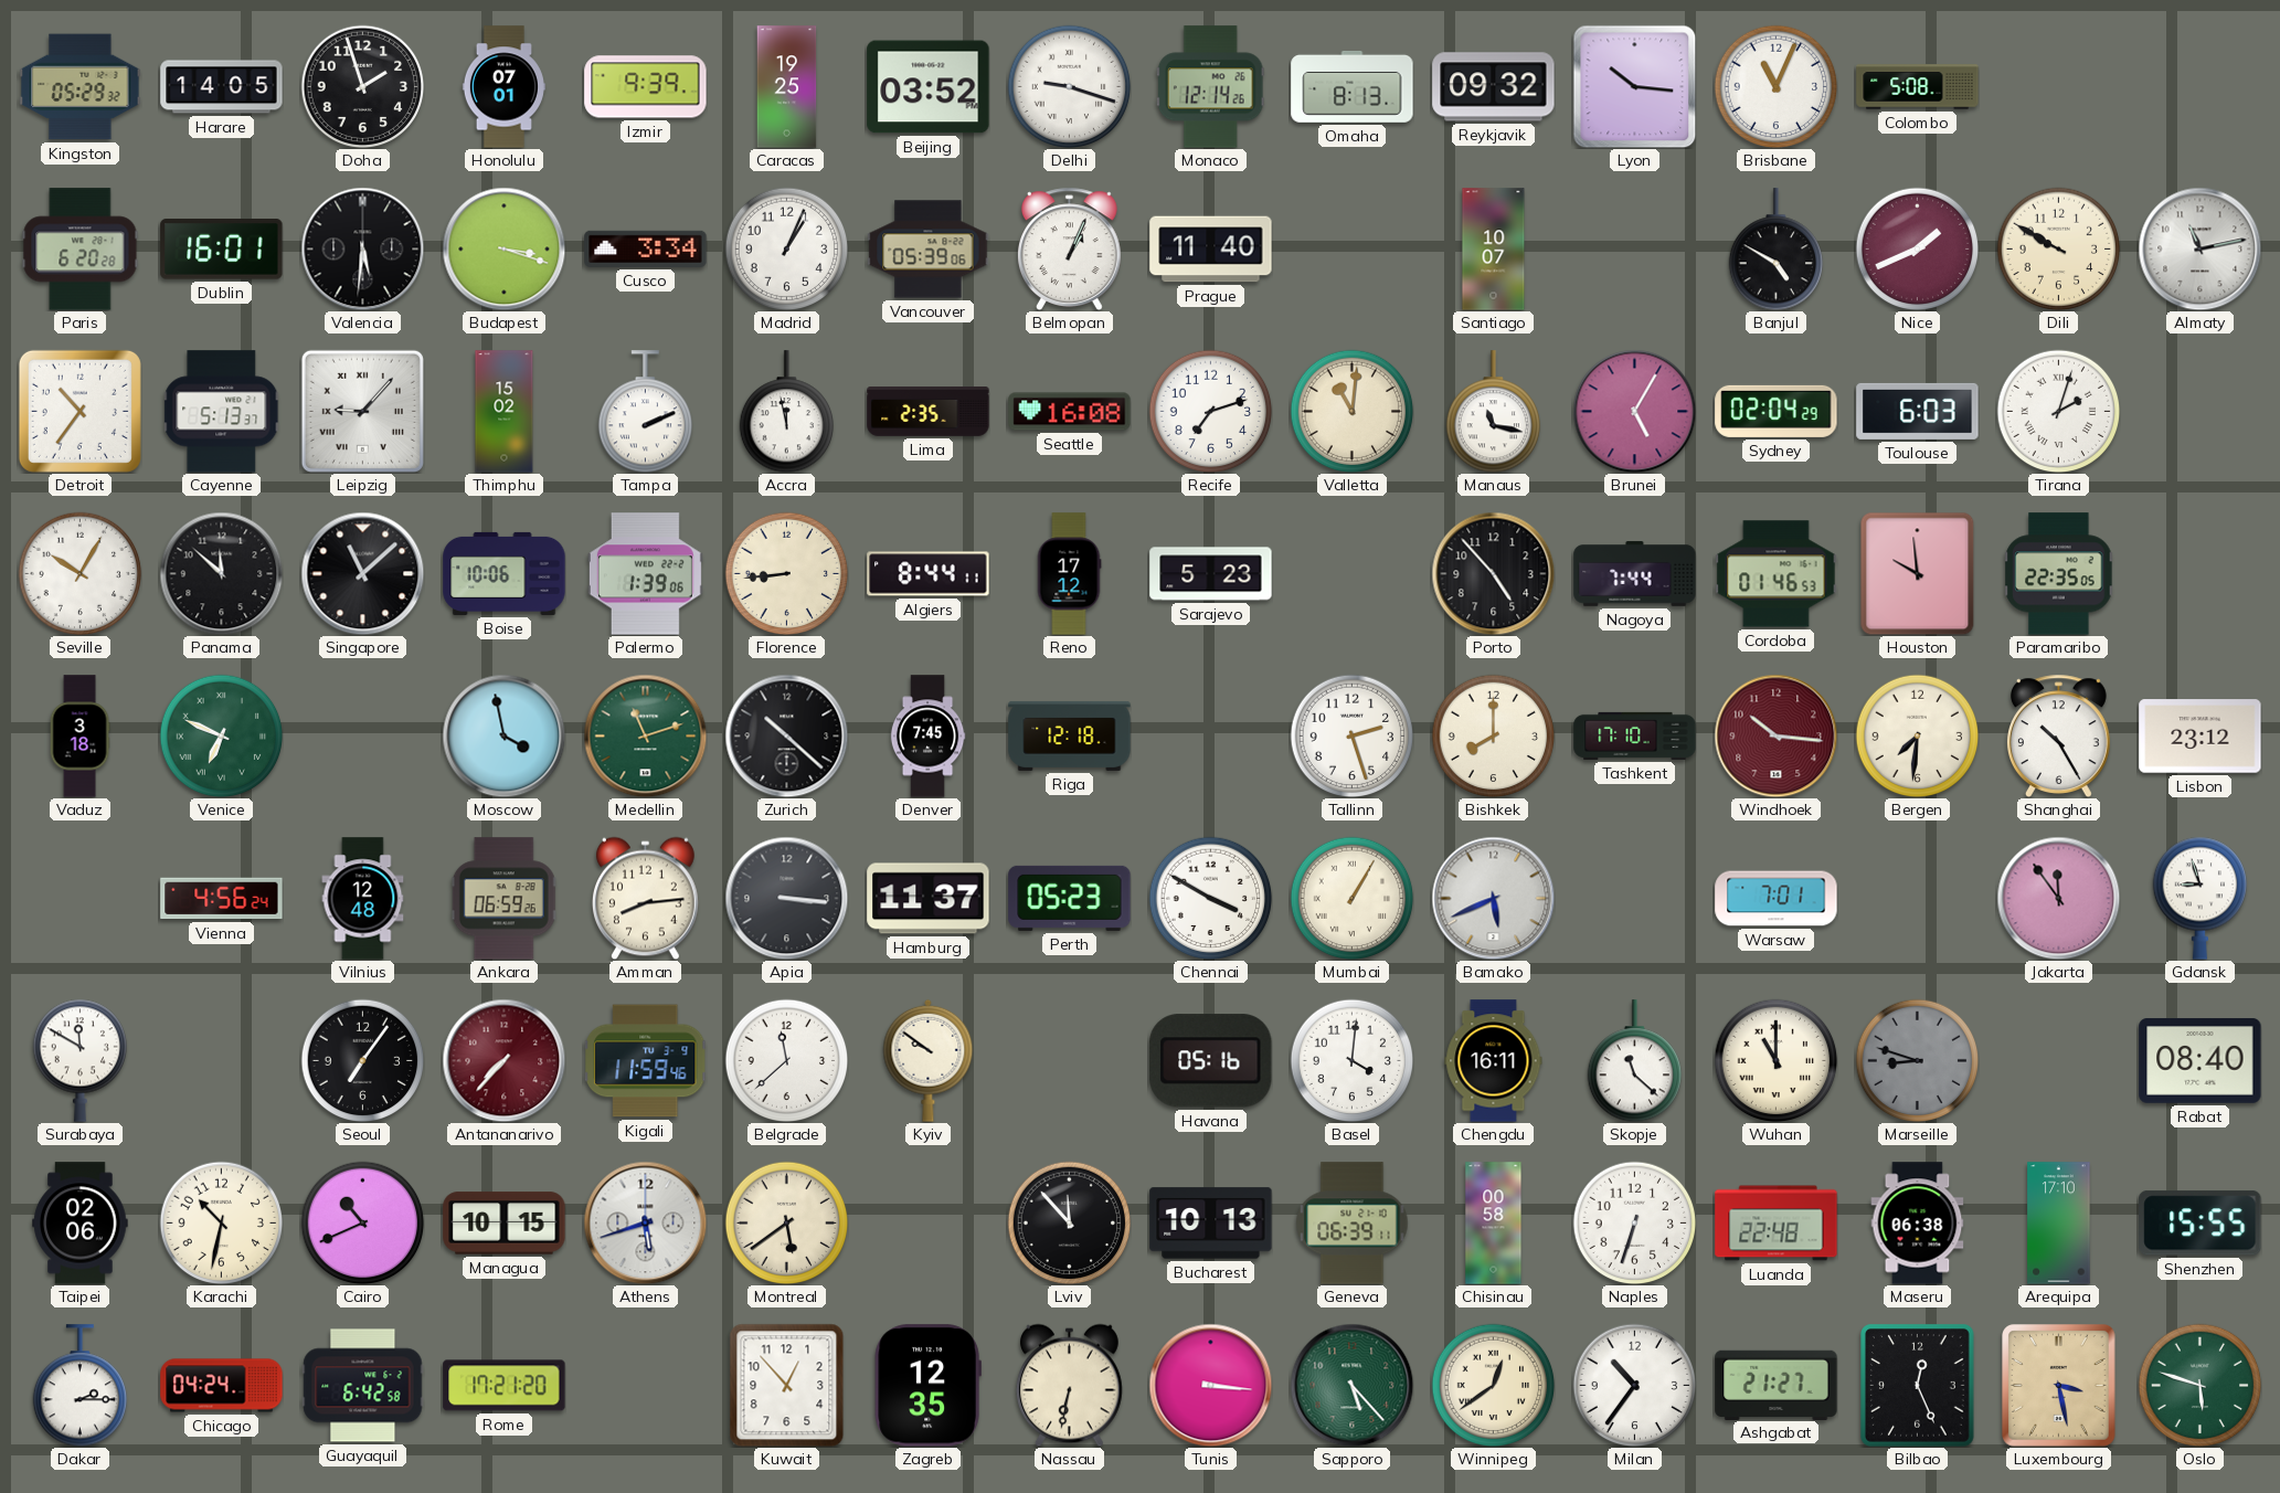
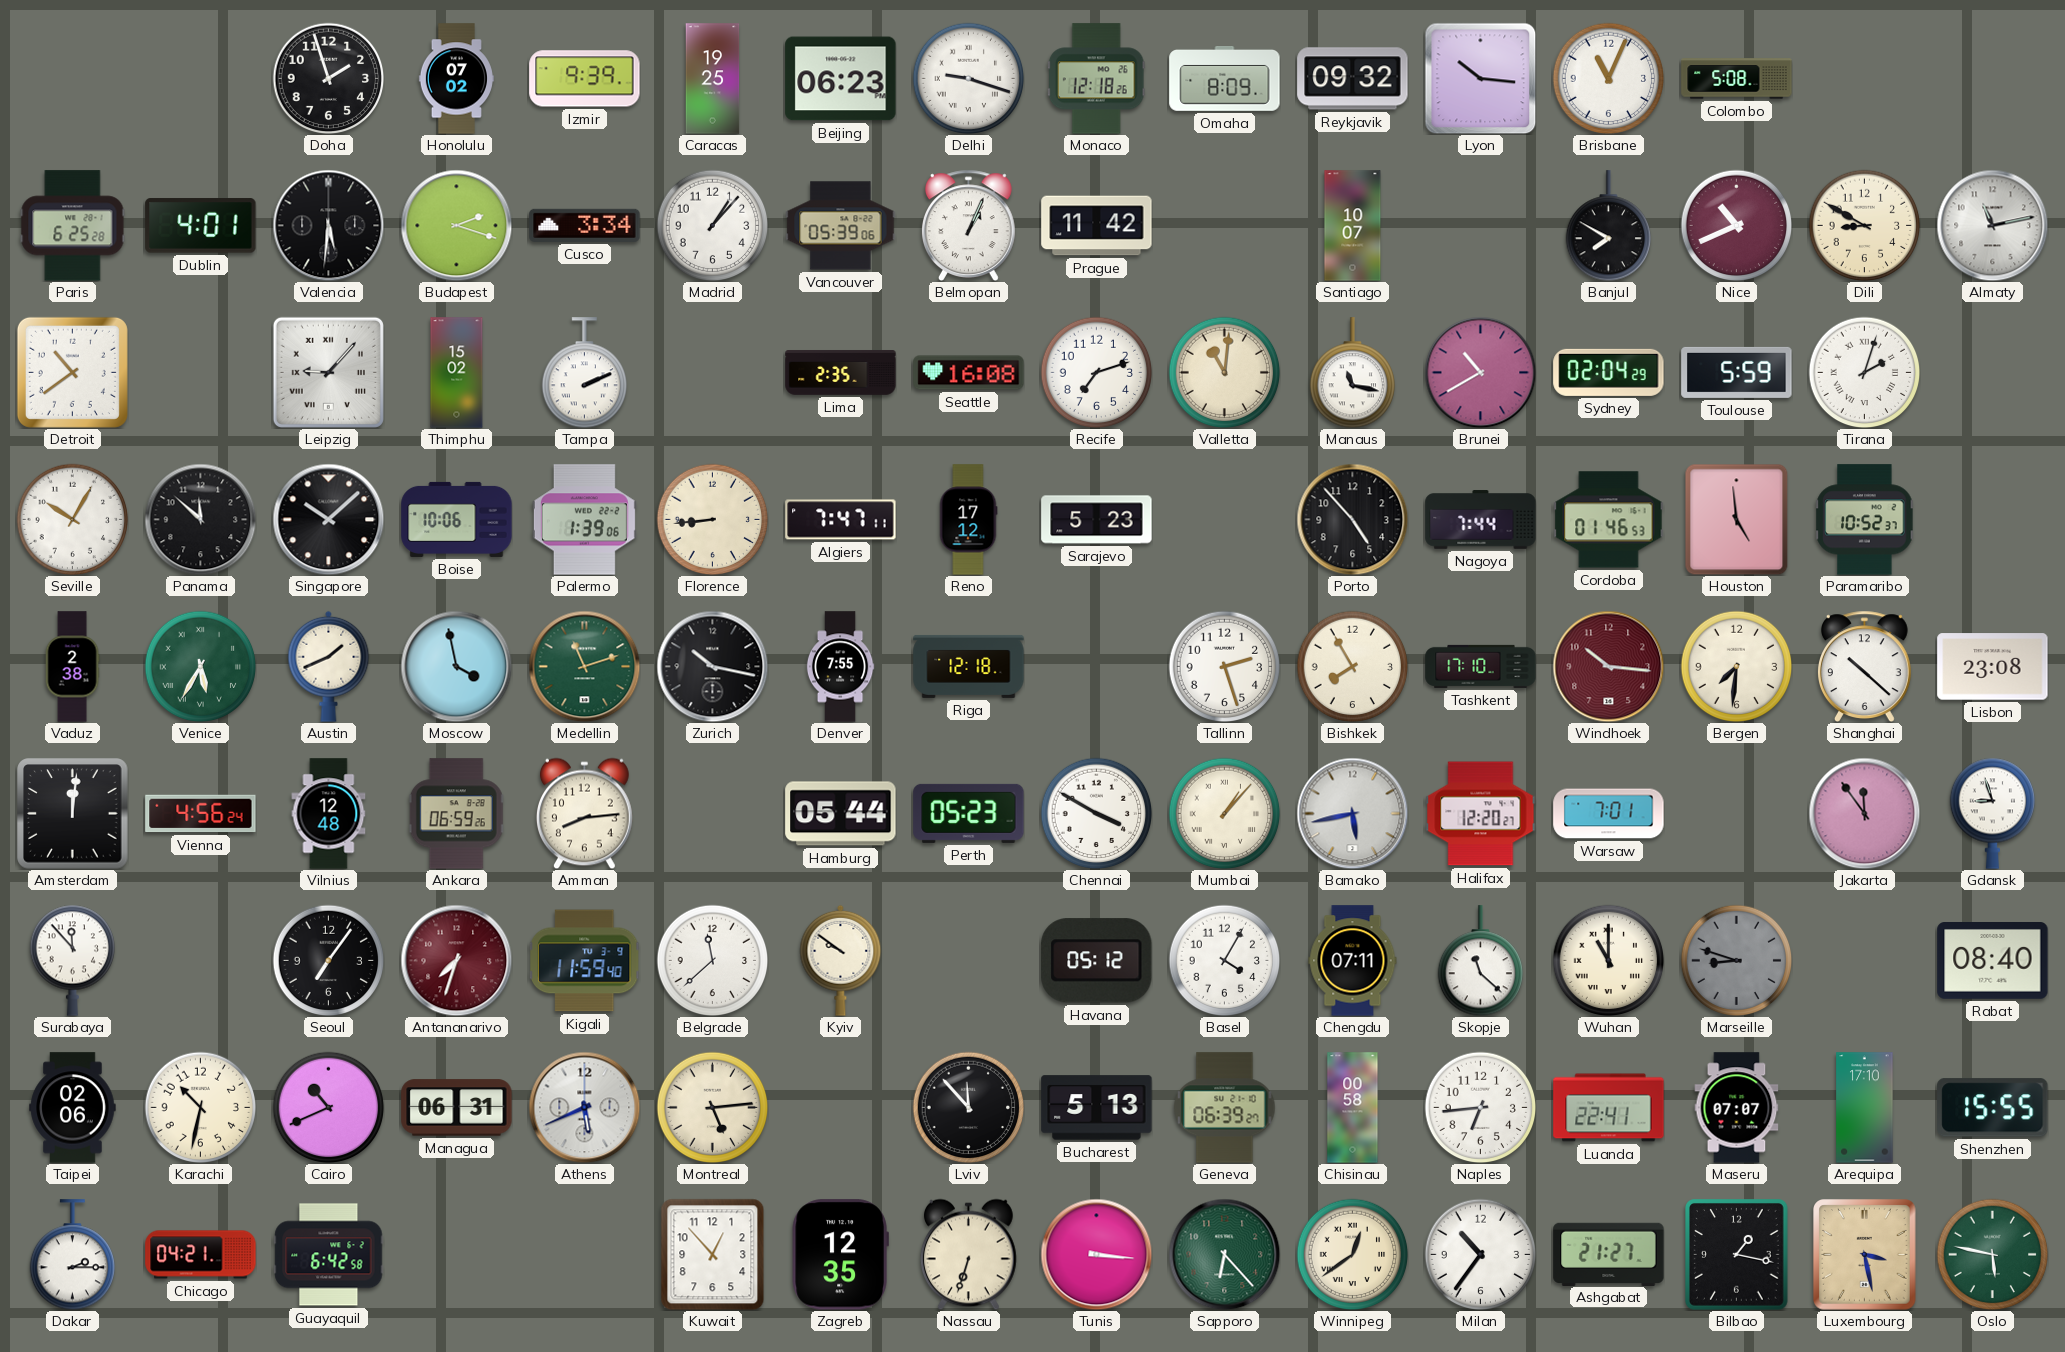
Kingston: 05:29 -> none
Harare: 14:05 -> none
Honolulu: 07:01 -> 07:02
Beijing: 03:52 -> 06:23
Monaco: 12:14 -> 12:18
Omaha: 8:13 -> 8:09
Paris: 6:20 -> 6:25
Dublin: 16:01 -> 4:01
Budapest: 3:18 -> 2:18
Madrid: 1:04 -> 1:07
Prague: 11:40 -> 11:42
Banjul: 4:50 -> 7:50
Nice: 1:41 -> 10:41
Dili: 9:50 -> 8:50
Detroit: 10:36 -> 10:39
Cayenne: 5:13 -> none
Accra: 11:58 -> none
Brunei: 5:05 -> 10:40
Toulouse: 6:03 -> 5:59
Singapore: 11:08 -> 10:08
Algiers: 8:44 -> 7:47
Houston: 9:59 -> 4:59
Paramaribo: 22:35 -> 10:52
Vaduz: 3:18 -> 2:38
Venice: 6:49 -> 5:35
Austin: none -> 1:41
Zurich: 10:22 -> 10:17
Denver: 7:45 -> 7:55
Bishkek: 8:00 -> 7:55
Shanghai: 10:25 -> 10:22
Lisbon: 23:12 -> 23:08
Amsterdam: none -> 12:01
Apia: 3:16 -> none
Hamburg: 11:37 -> 05:44
Mumbai: 1:05 -> 1:07
Bamako: 5:41 -> 5:43
Halifax: none -> 12:20
Surabaya: 11:50 -> 11:53
Antananarivo: 7:37 -> 7:33
Kigali: 11:59:46 -> 11:59:40
Havana: 05:16 -> 05:12
Basel: 4:01 -> 4:05
Chengdu: 16:11 -> 07:11
Managua: 10:15 -> 06:31
Athens: 5:42 -> 5:41
Montreal: 5:39 -> 5:14
Bucharest: 10:13 -> 5:13
Geneva: 06:39:11 -> 06:39:27
Naples: 6:33 -> 6:44
Luanda: 22:48 -> 22:41
Maseru: 06:38 -> 07:07
Chicago: 04:24 -> 04:21
Rome: 17:21 -> none
Nassau: 6:32 -> 6:33
Sapporo: 5:23 -> 6:23
Bilbao: 12:26 -> 1:17
Oslo: 5:48 -> 5:47
